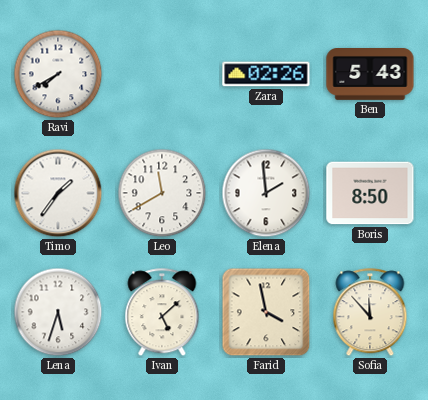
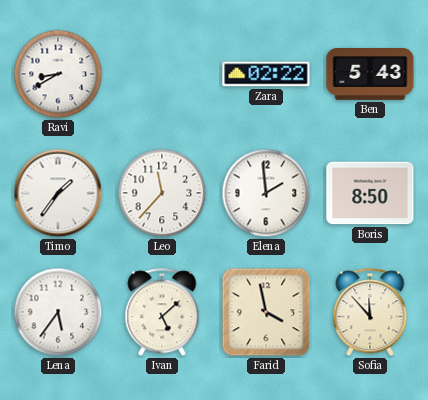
Ravi: 7:40 -> 8:40
Zara: 02:26 -> 02:22
Leo: 11:40 -> 11:37
Lena: 5:33 -> 5:36
